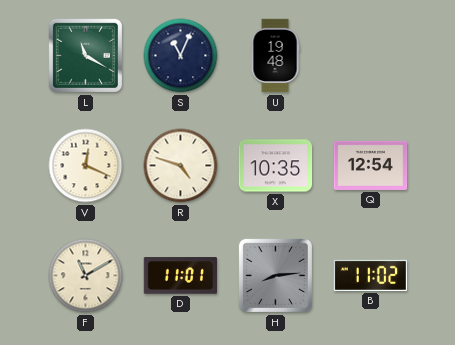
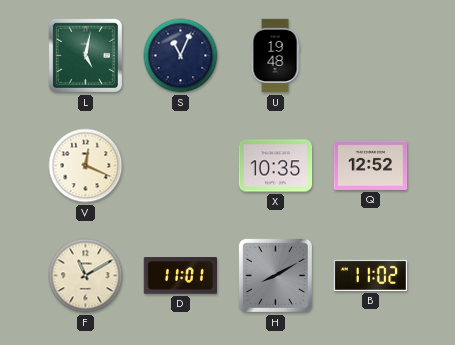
L: 11:20 -> 5:02
R: 4:48 -> none
Q: 12:54 -> 12:52
H: 8:14 -> 8:10
